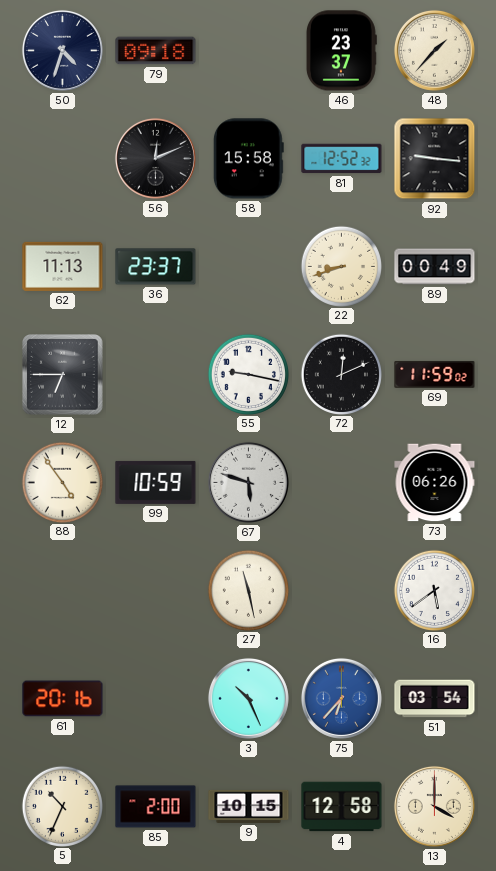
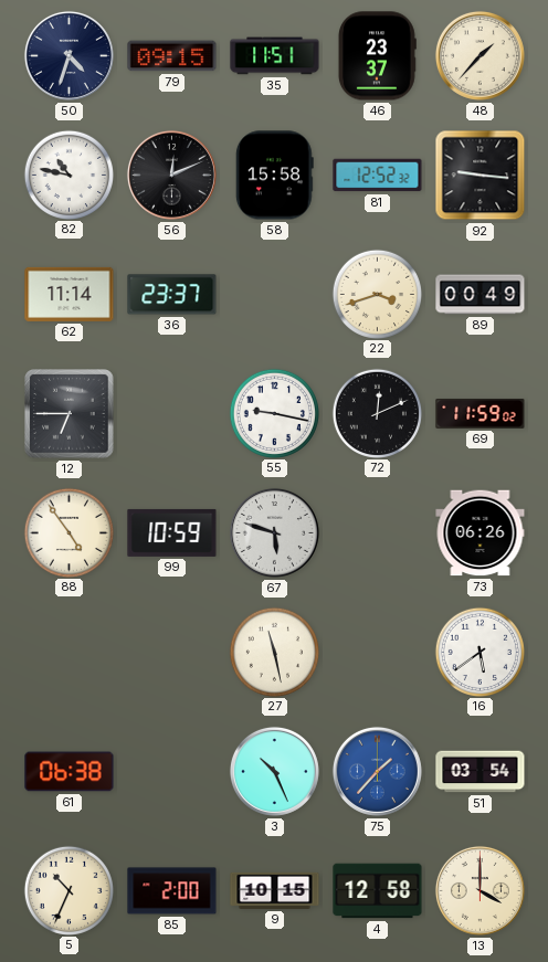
79: 09:18 -> 09:15
35: none -> 11:51
82: none -> 10:47
62: 11:13 -> 11:14
22: 8:42 -> 3:42
61: 20:16 -> 06:38
75: 6:37 -> 1:37
